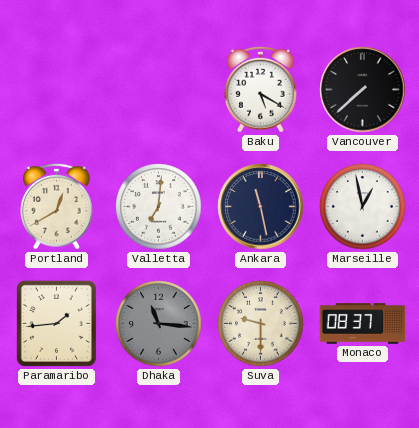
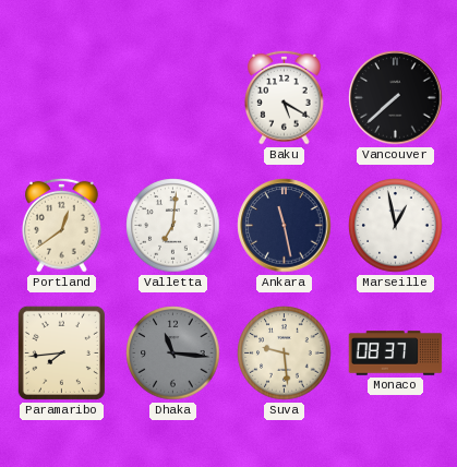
Portland: 12:40 -> 12:39
Paramaribo: 1:44 -> 7:44
Suva: 9:30 -> 9:29
